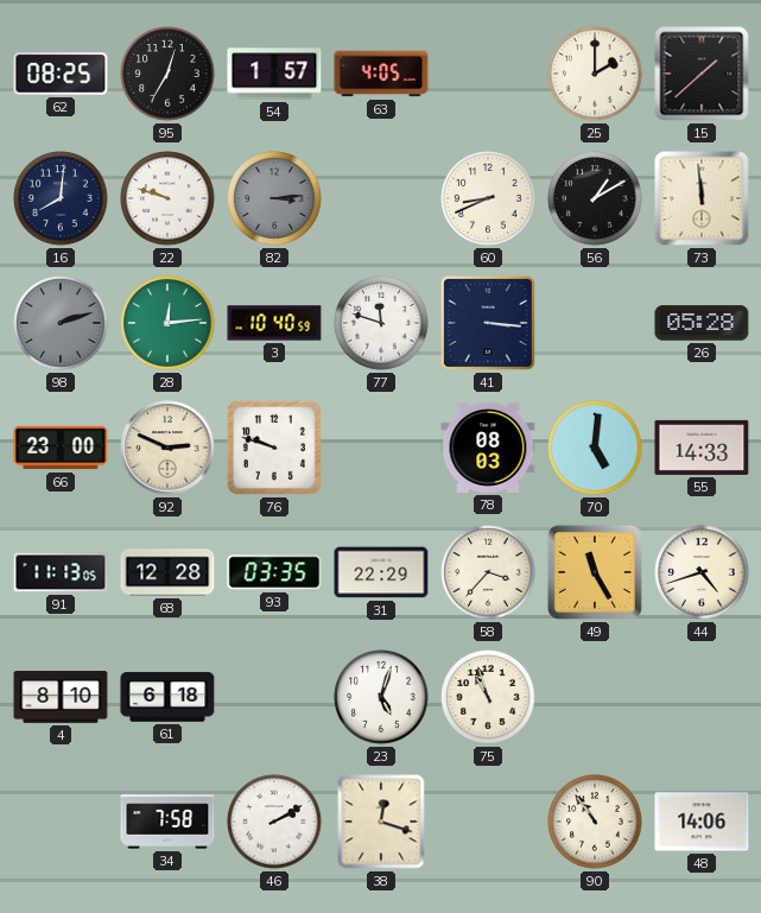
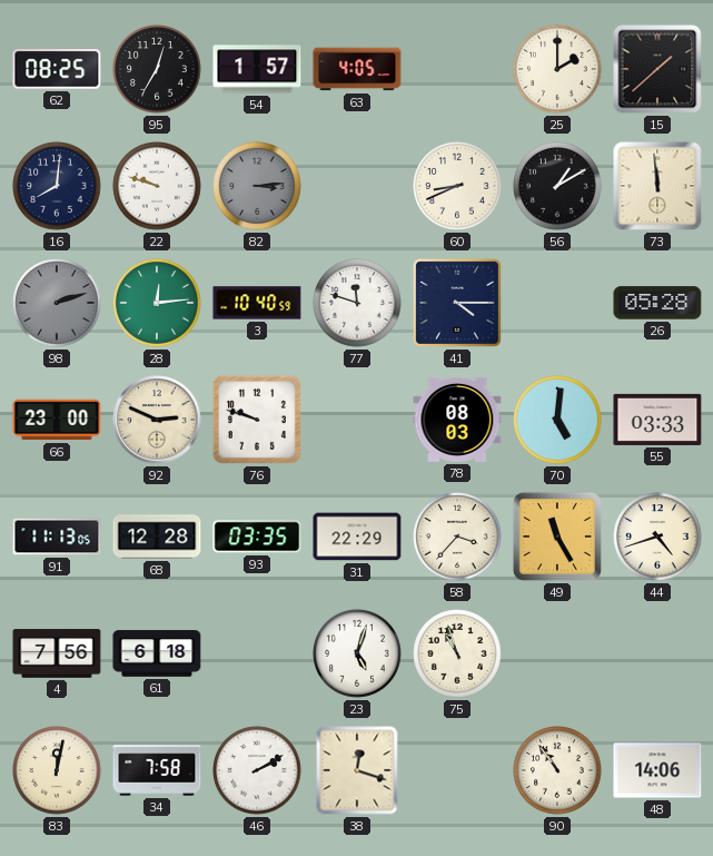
41: 3:16 -> 4:15
55: 14:33 -> 03:33
4: 8:10 -> 7:56
83: none -> 12:02
